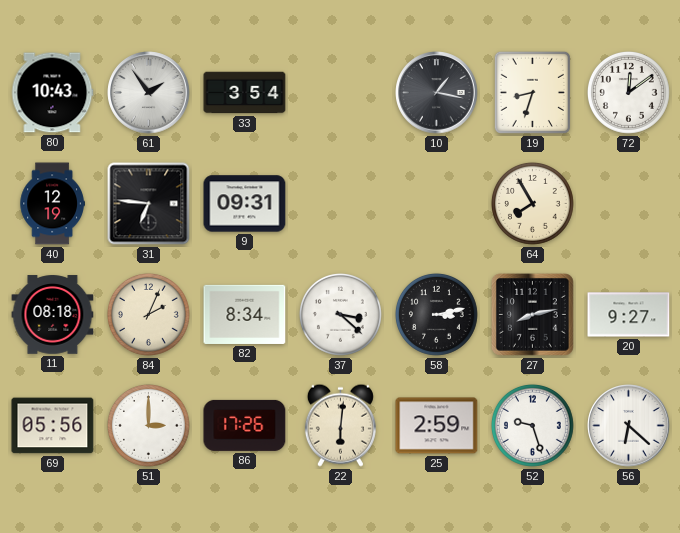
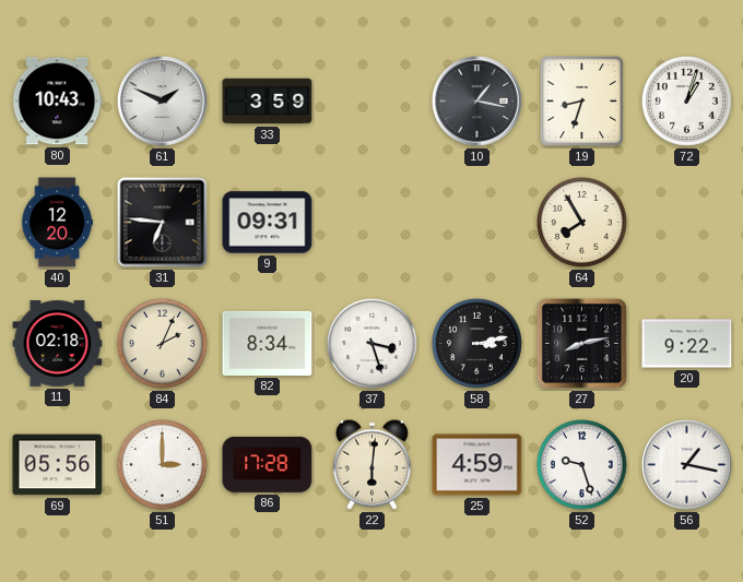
61: 1:54 -> 1:49
33: 3:54 -> 3:59
72: 12:09 -> 1:03
40: 12:19 -> 12:20
11: 08:18 -> 02:18
37: 3:22 -> 3:27
20: 9:27 -> 9:22
86: 17:26 -> 17:28
25: 2:59 -> 4:59
56: 6:22 -> 1:17
